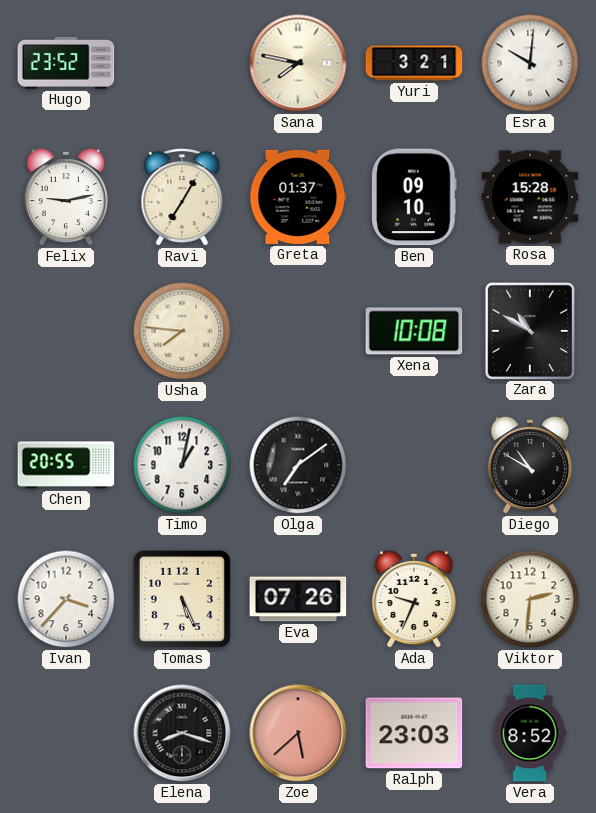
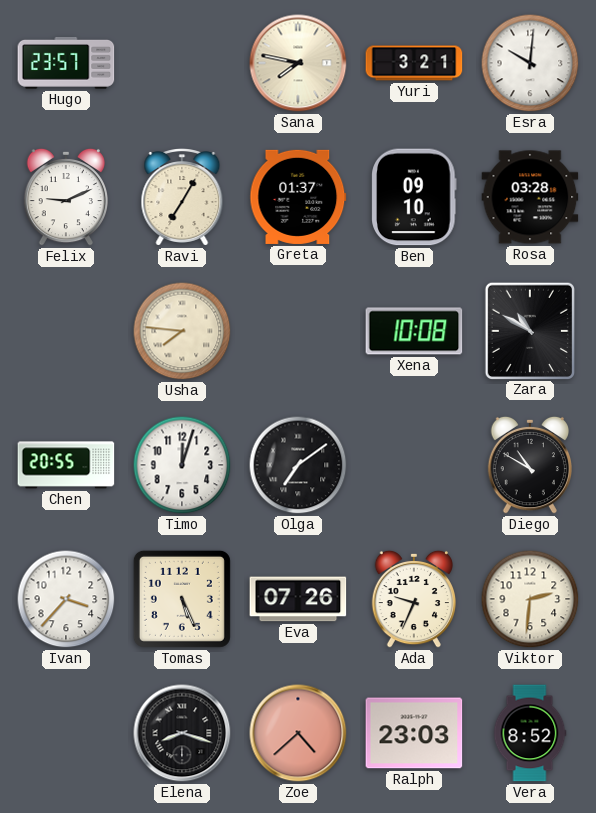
Hugo: 23:52 -> 23:57
Felix: 9:13 -> 9:11
Rosa: 15:28 -> 03:28
Timo: 1:02 -> 12:03
Zoe: 5:38 -> 4:38
